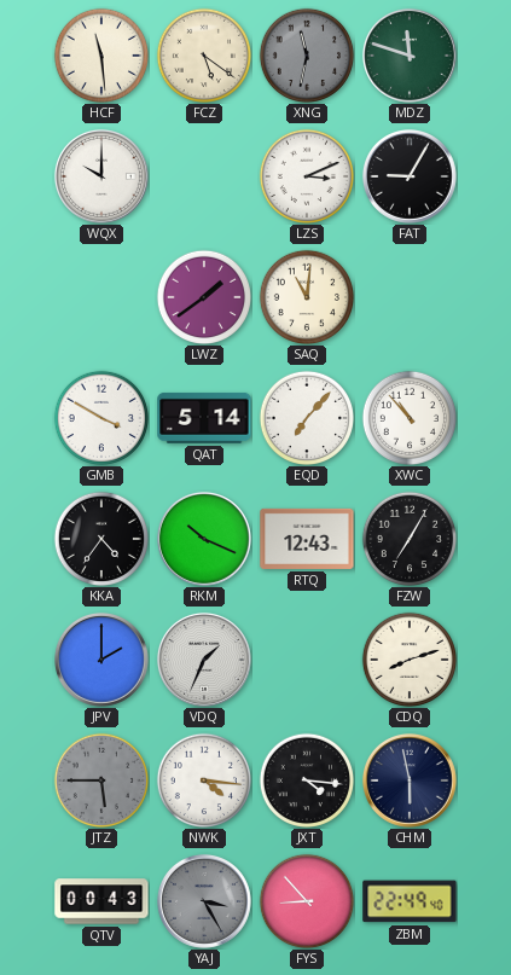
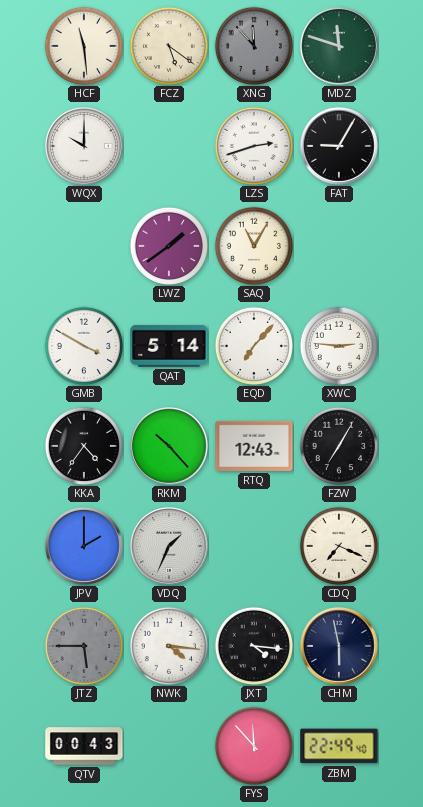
XNG: 11:32 -> 11:53
LZS: 3:11 -> 2:42
SAQ: 11:01 -> 11:05
XWC: 10:53 -> 2:46
RKM: 10:19 -> 10:23
CDQ: 8:12 -> 7:19
YAJ: 3:25 -> none
FYS: 8:53 -> 11:53
